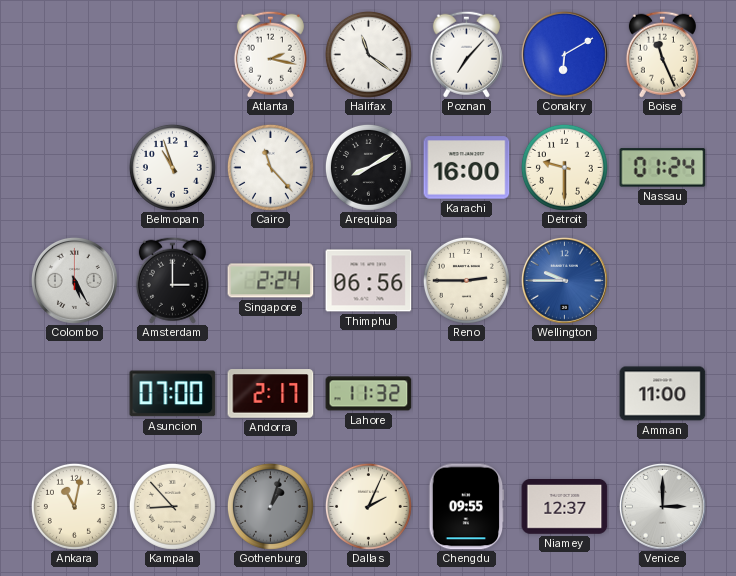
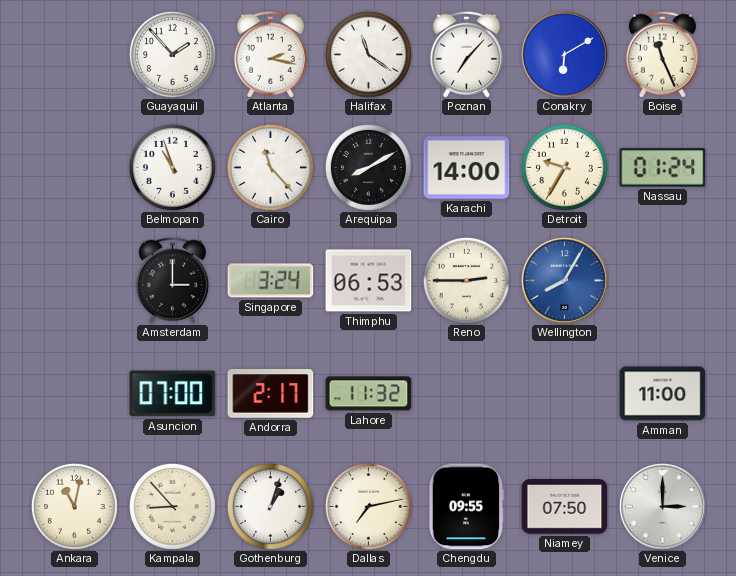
Guayaquil: none -> 1:53
Karachi: 16:00 -> 14:00
Detroit: 9:30 -> 9:35
Colombo: 5:25 -> none
Singapore: 2:24 -> 3:24
Thimphu: 06:56 -> 06:53
Wellington: 9:45 -> 8:05
Gothenburg dial: grey -> white
Dallas: 2:04 -> 7:13
Niamey: 12:37 -> 07:50
